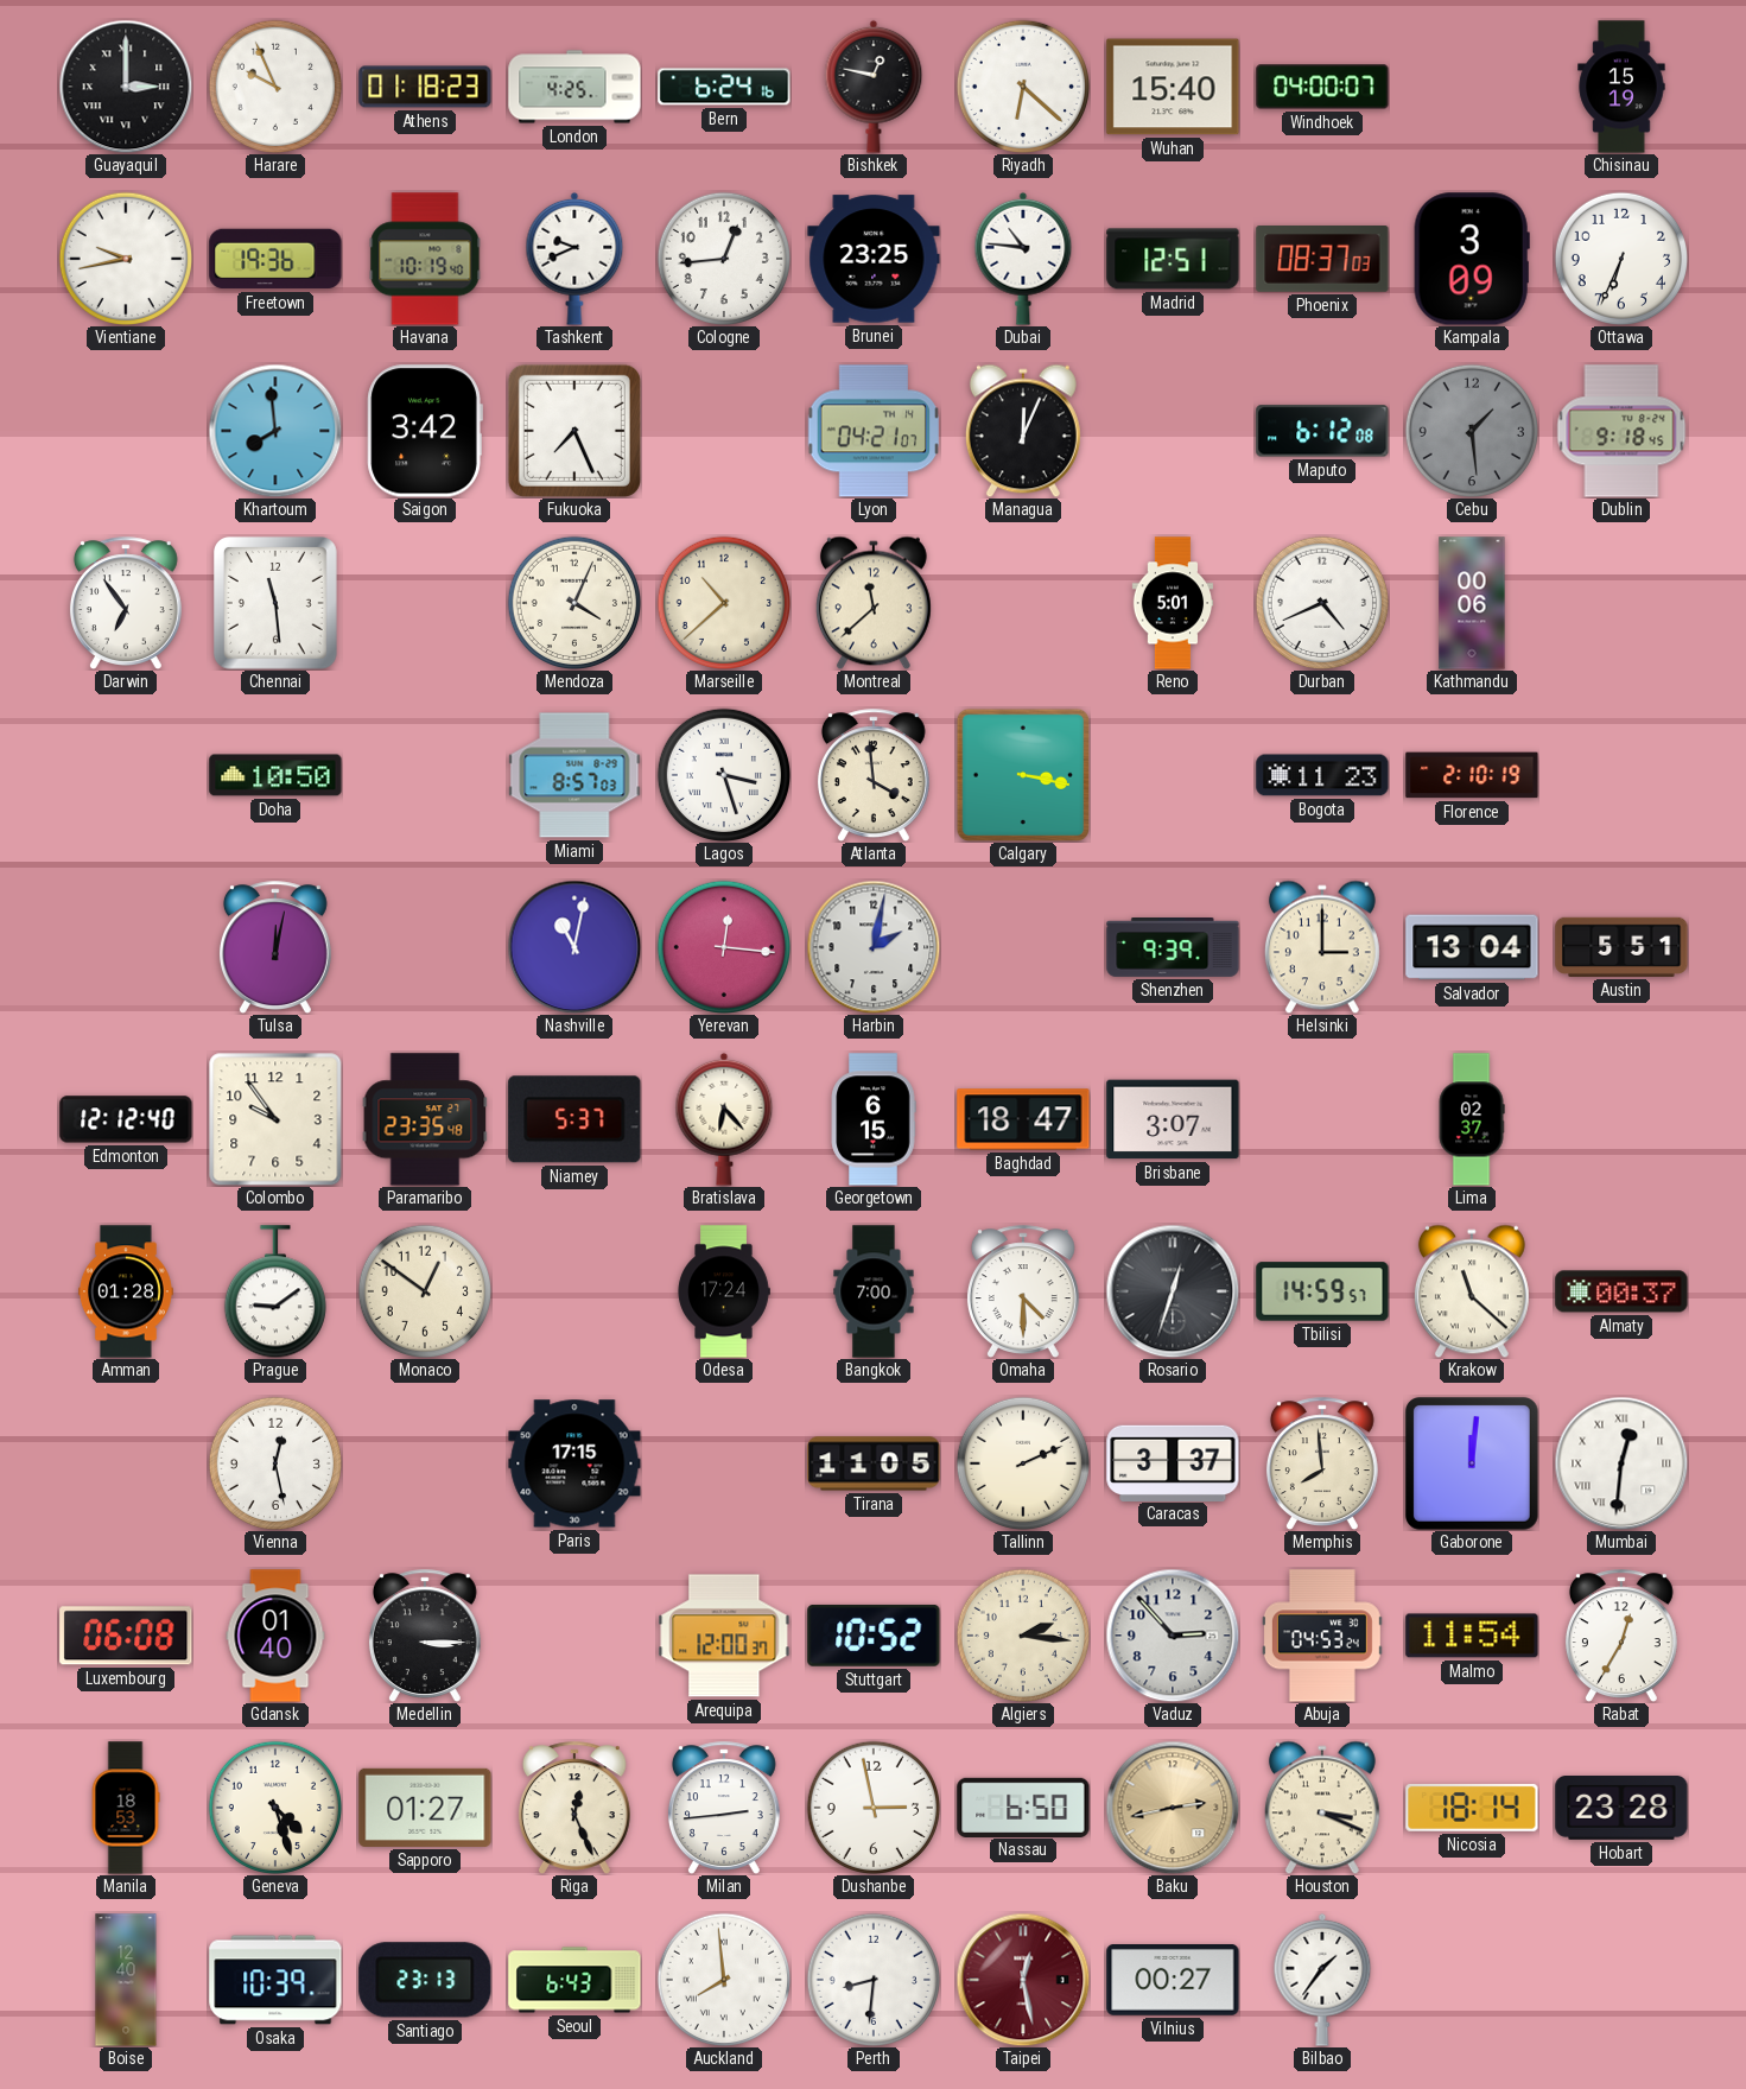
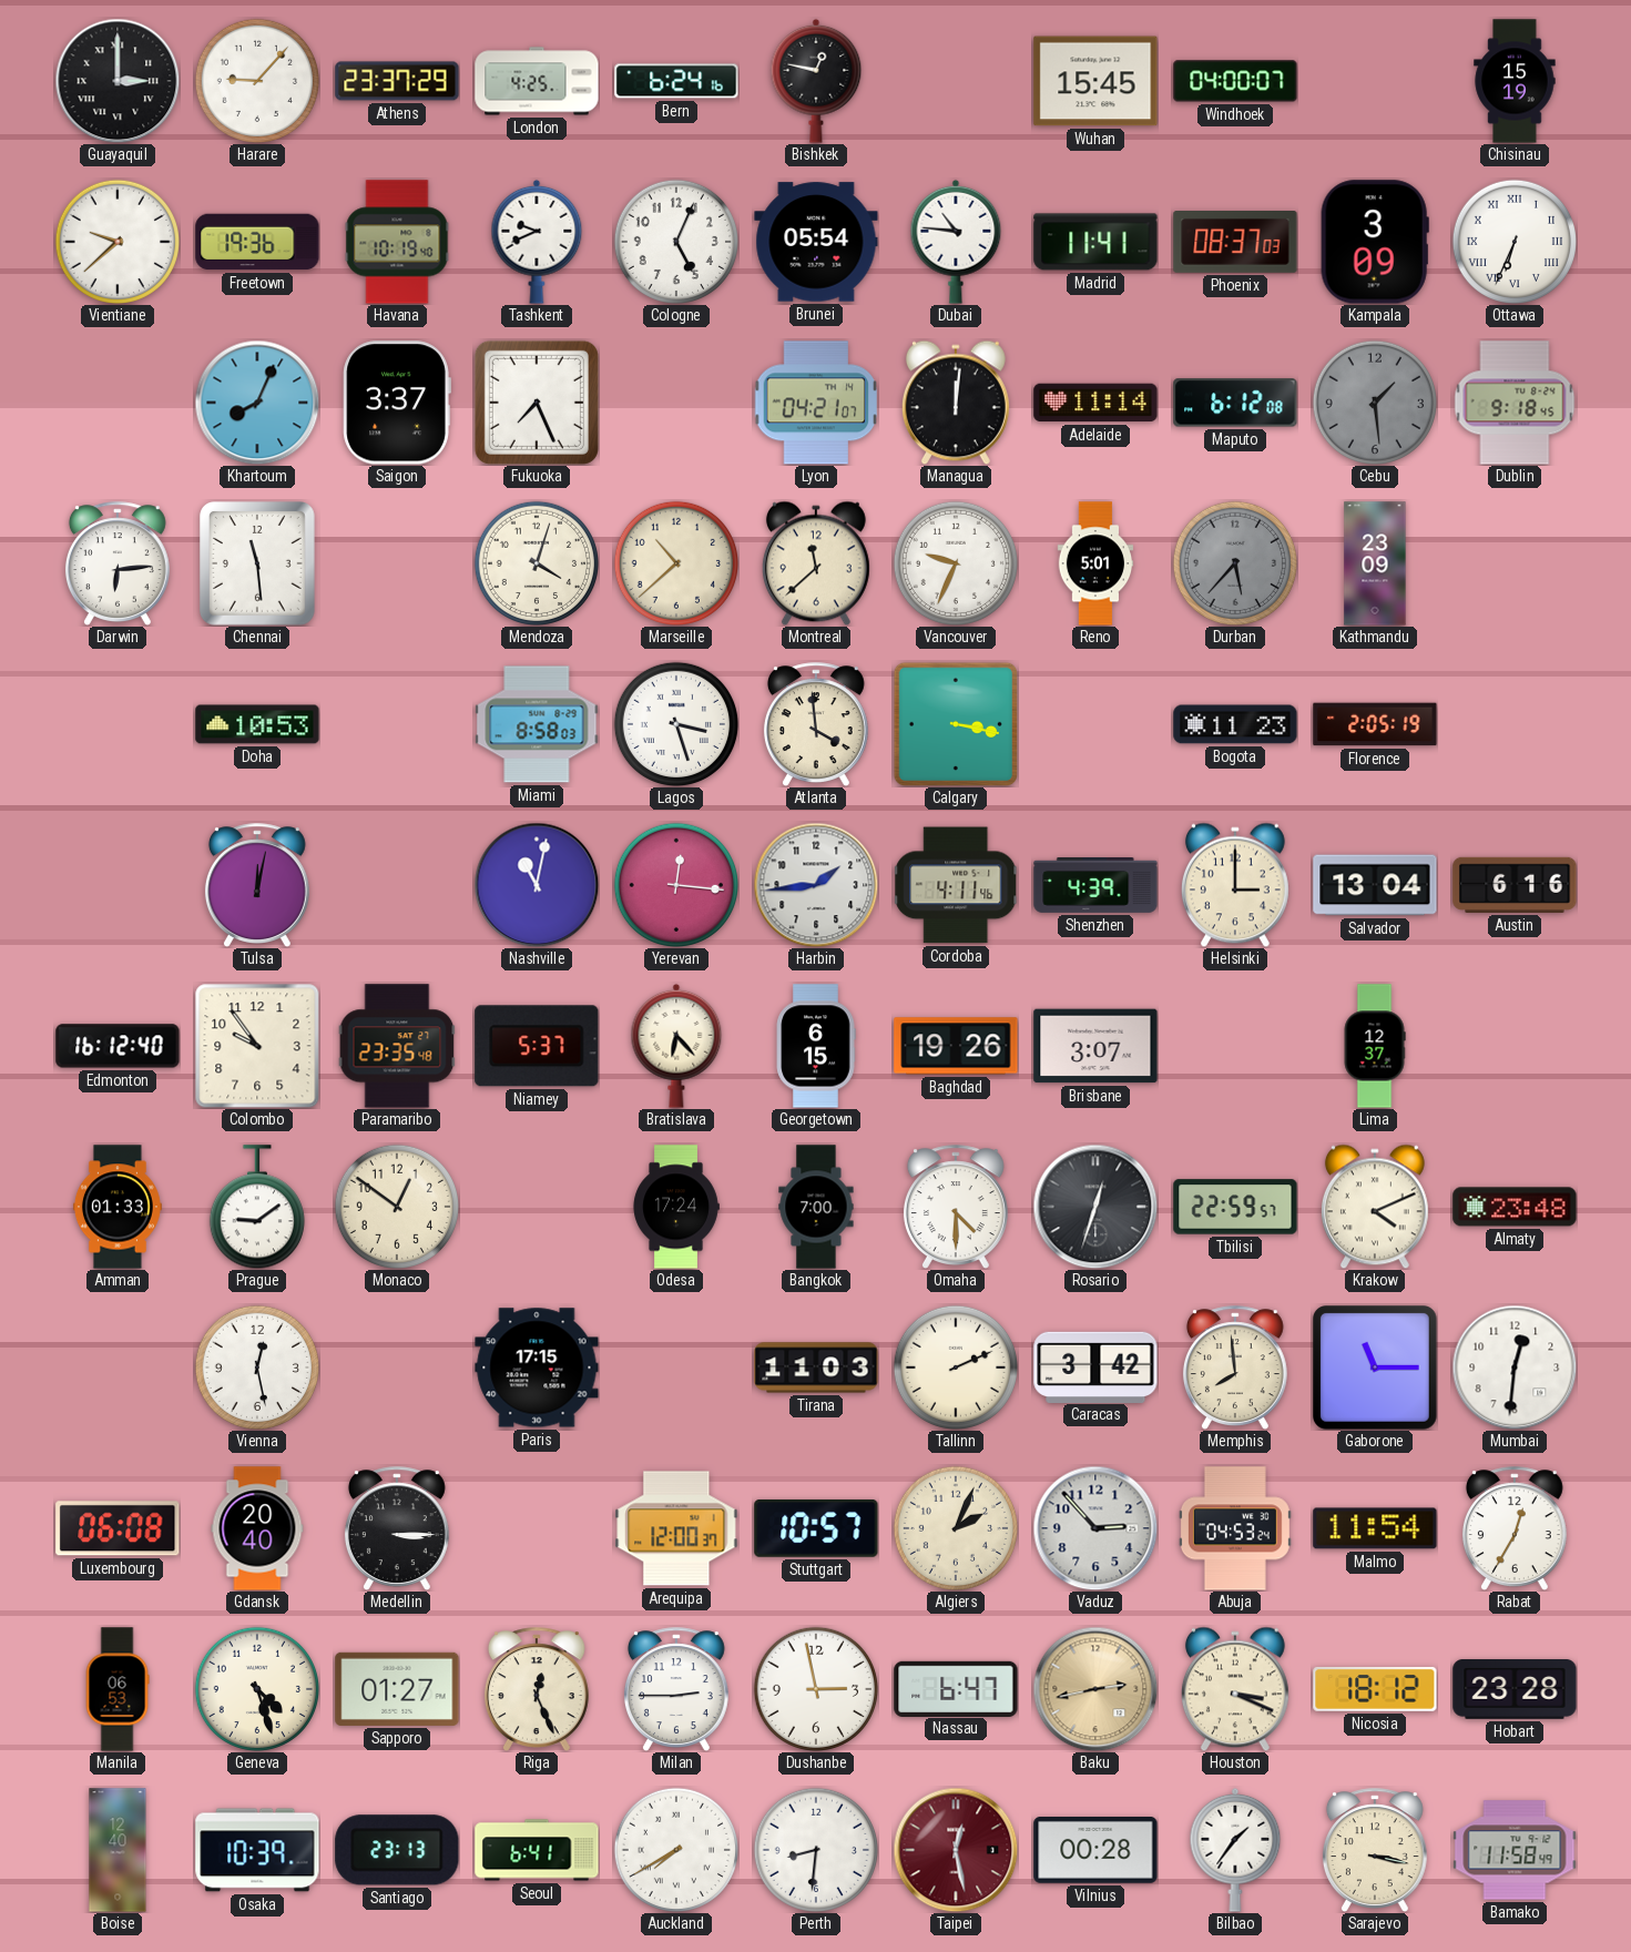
Harare: 9:56 -> 9:07
Athens: 01:18 -> 23:37
Riyadh: 6:22 -> none
Wuhan: 15:40 -> 15:45
Vientiane: 9:43 -> 9:38
Cologne: 12:44 -> 5:04
Brunei: 23:25 -> 05:54
Madrid: 12:51 -> 11:41
Ottawa numerals: Arabic -> Roman
Khartoum: 7:59 -> 8:04
Saigon: 3:42 -> 3:37
Managua: 12:04 -> 12:01
Adelaide: none -> 11:14
Darwin: 6:54 -> 6:14
Mendoza: 4:04 -> 4:03
Vancouver: none -> 9:34
Durban: 4:41 -> 5:37
Durban dial: white -> grey
Kathmandu: 00:06 -> 23:09
Doha: 10:50 -> 10:53
Miami: 8:57 -> 8:58
Florence: 2:10 -> 2:05
Harbin: 2:02 -> 1:44
Cordoba: none -> 4:11
Shenzhen: 9:39 -> 4:39
Austin: 5:51 -> 6:16
Edmonton: 12:12 -> 16:12
Baghdad: 18:47 -> 19:26
Lima: 02:37 -> 12:37
Amman: 01:28 -> 01:33
Tbilisi: 14:59 -> 22:59
Krakow: 11:22 -> 4:11
Almaty: 00:37 -> 23:48
Tirana: 11:05 -> 11:03
Caracas: 3:37 -> 3:42
Gaborone: 12:01 -> 11:15
Mumbai numerals: Roman -> Arabic
Gdansk: 01:40 -> 20:40
Stuttgart: 10:52 -> 10:57
Algiers: 2:16 -> 2:04
Manila: 18:53 -> 06:53
Milan: 2:44 -> 2:45
Nassau: 6:50 -> 6:47
Nicosia: 18:14 -> 18:12
Seoul: 6:43 -> 6:41
Auckland: 7:59 -> 7:40
Vilnius: 00:27 -> 00:28
Sarajevo: none -> 3:17
Bamako: none -> 11:58
